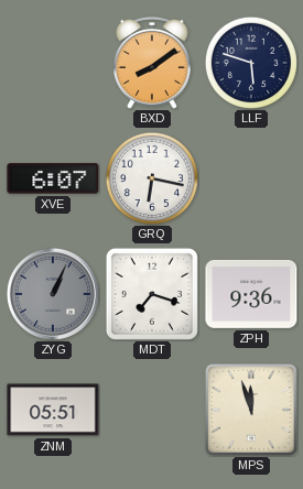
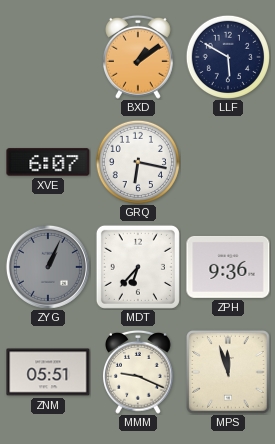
BXD: 8:09 -> 1:09
LLF: 5:48 -> 5:50
MDT: 7:18 -> 6:37
MMM: none -> 9:19
